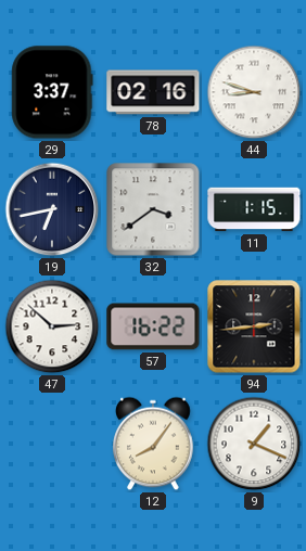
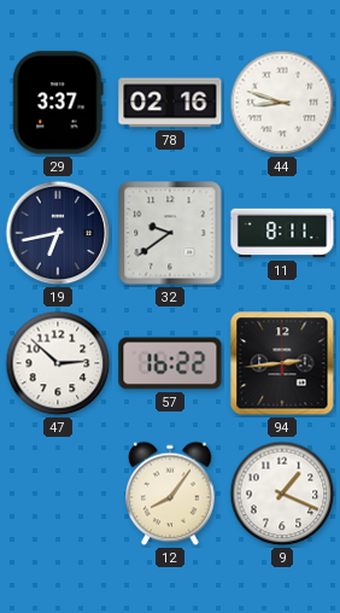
32: 3:39 -> 9:39
11: 1:15 -> 8:11
